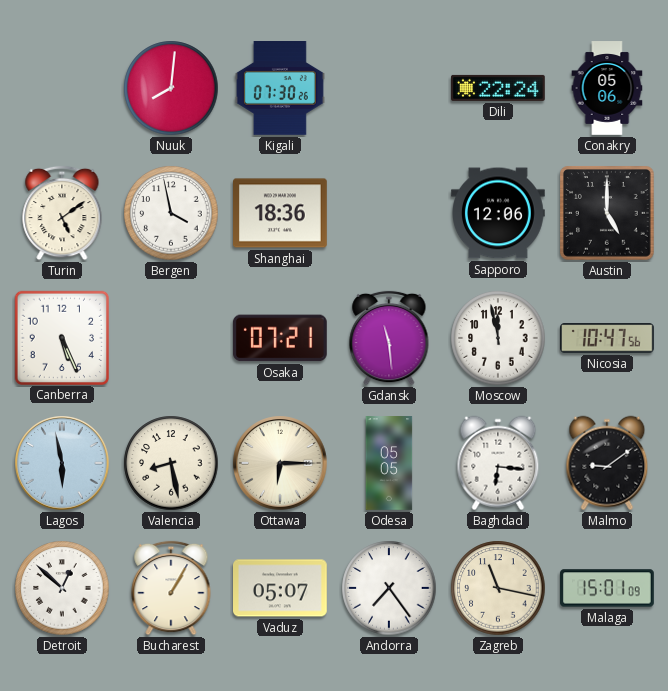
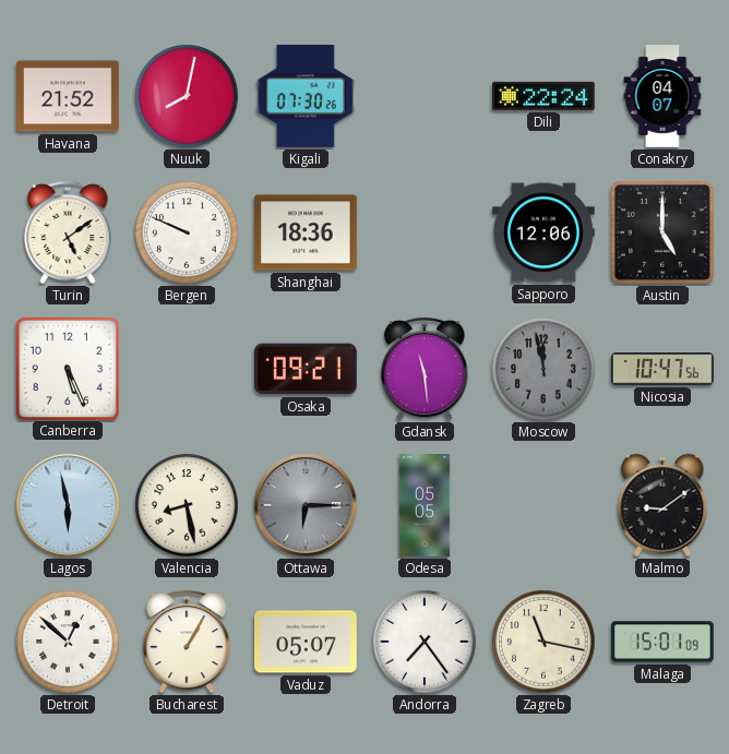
Havana: none -> 21:52
Nuuk: 8:01 -> 8:02
Conakry: 05:06 -> 04:07
Bergen: 3:58 -> 9:49
Osaka: 07:21 -> 09:21
Moscow dial: white -> grey
Ottawa dial: cream -> grey
Baghdad: 6:16 -> none
